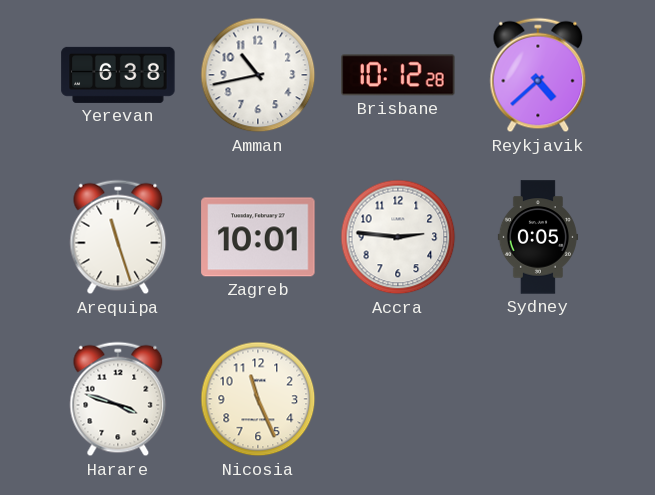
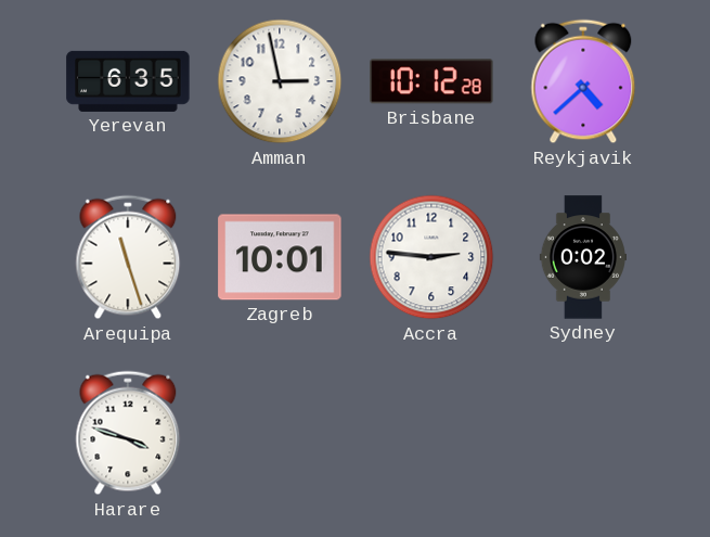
Yerevan: 6:38 -> 6:35
Amman: 10:43 -> 2:58
Sydney: 0:05 -> 0:02
Nicosia: 11:26 -> none
